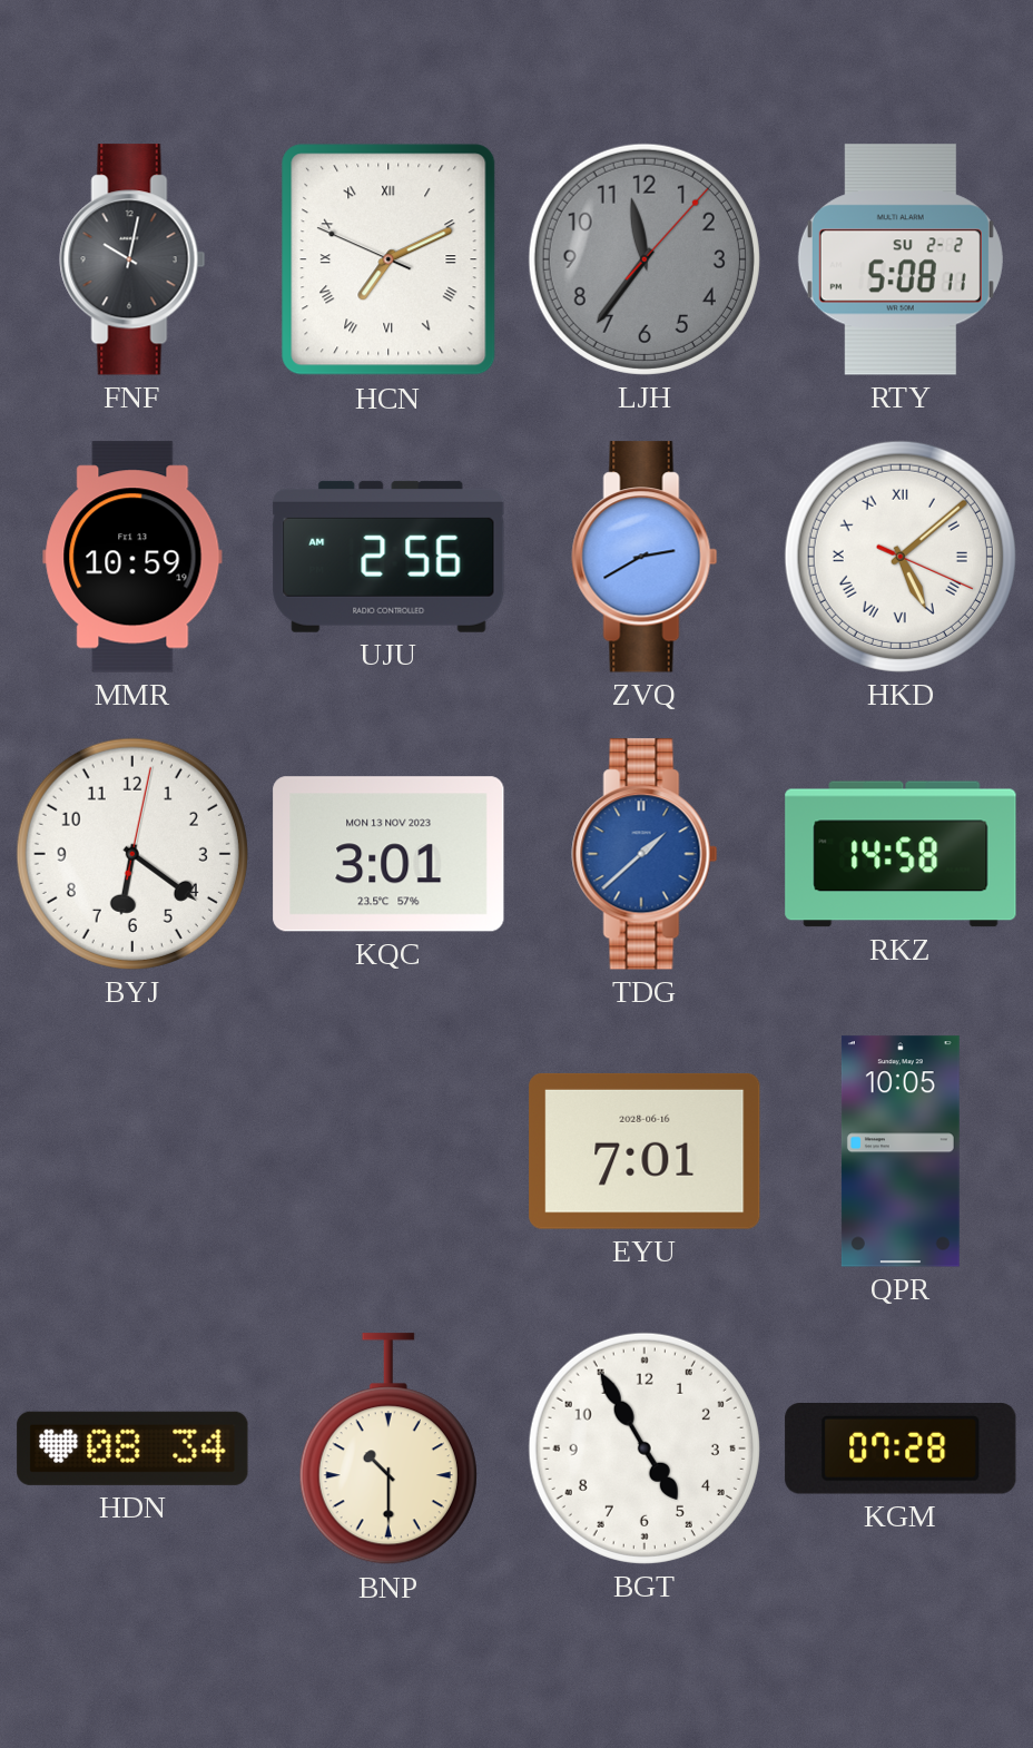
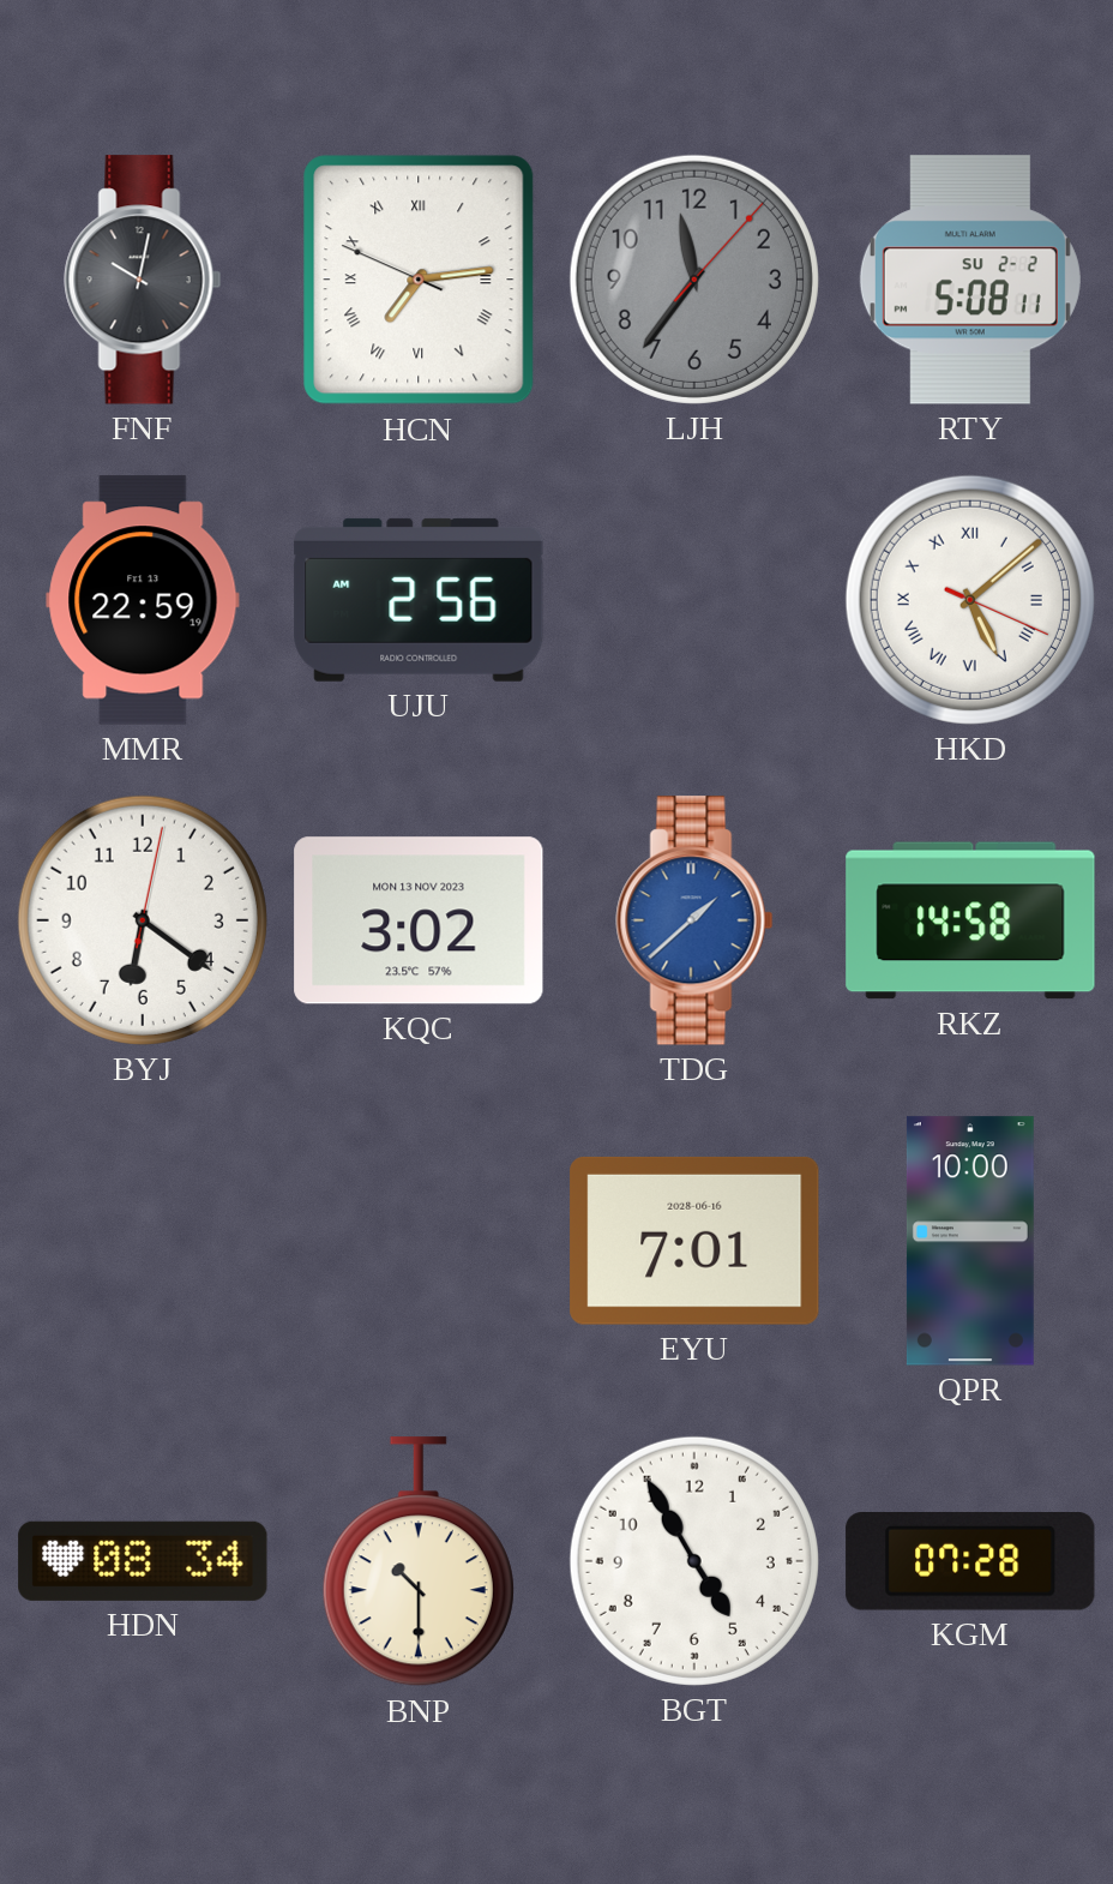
HCN: 7:10 -> 7:13
MMR: 10:59 -> 22:59
ZVQ: 2:40 -> none
KQC: 3:01 -> 3:02
QPR: 10:05 -> 10:00
